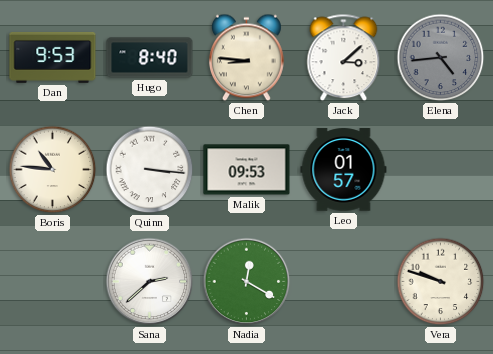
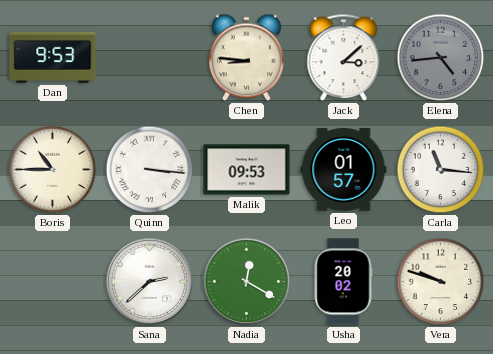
Hugo: 8:40 -> none
Boris: 10:46 -> 10:45
Carla: none -> 11:16
Usha: none -> 20:02
